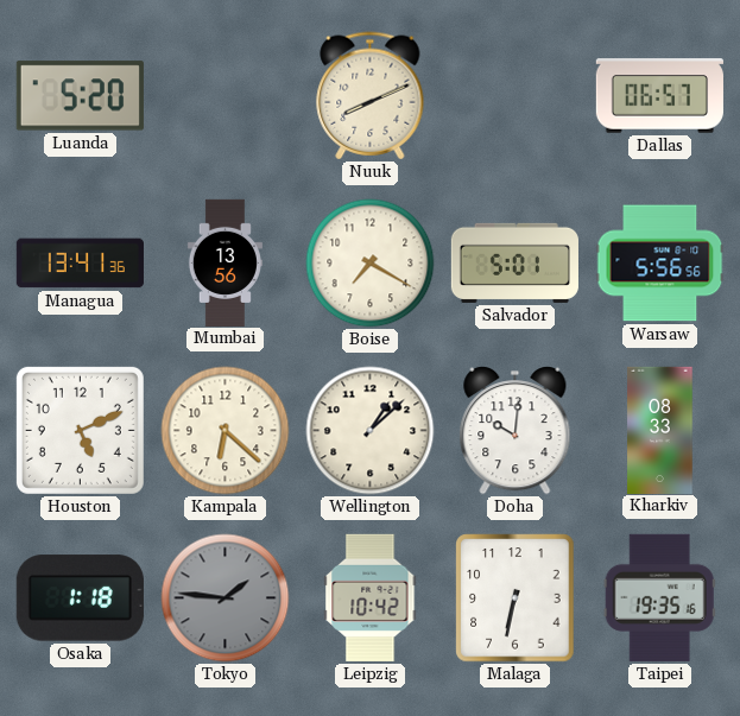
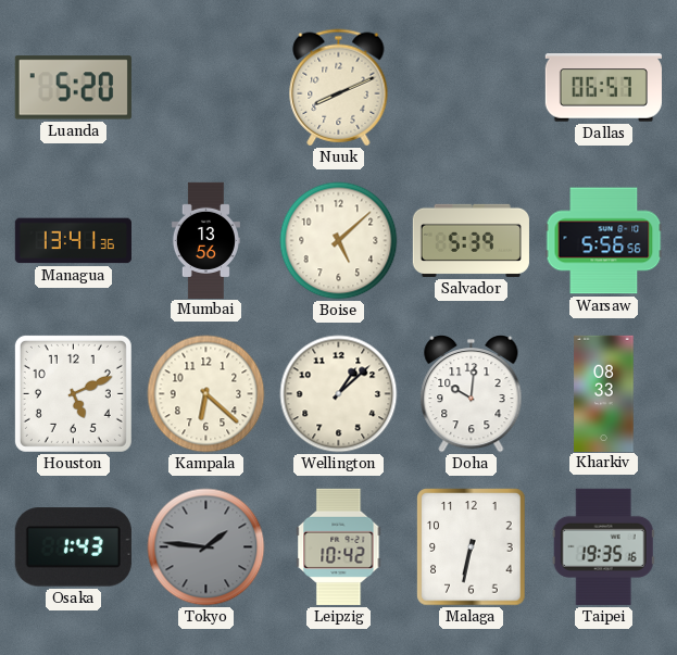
Boise: 7:20 -> 5:08
Salvador: 5:01 -> 5:39
Osaka: 1:18 -> 1:43
